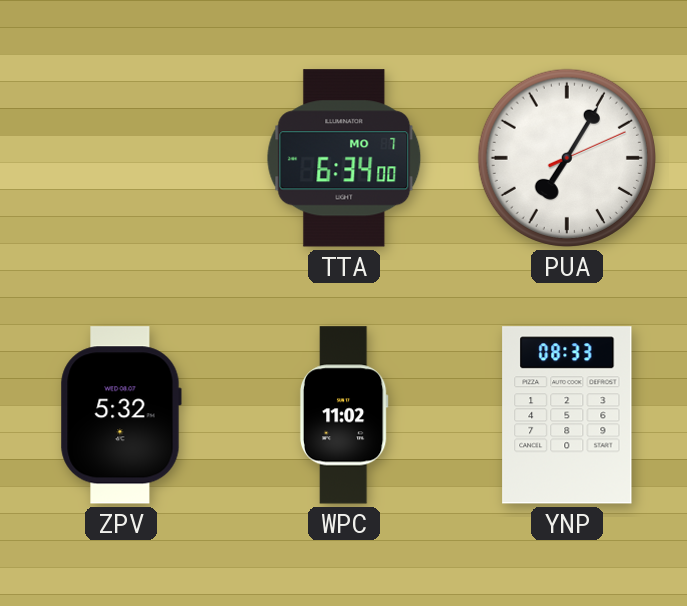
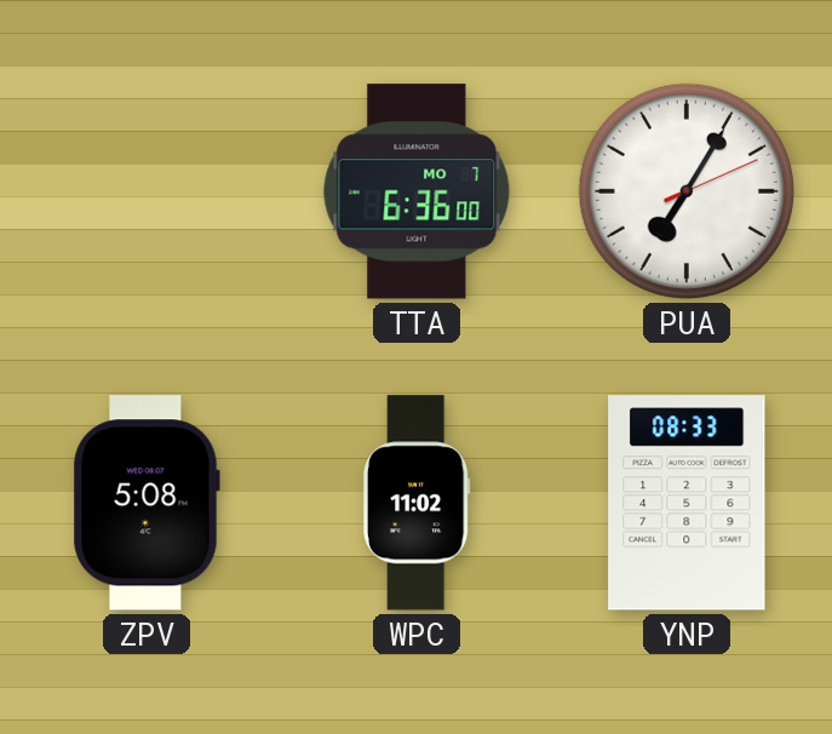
TTA: 6:34 -> 6:36
ZPV: 5:32 -> 5:08
